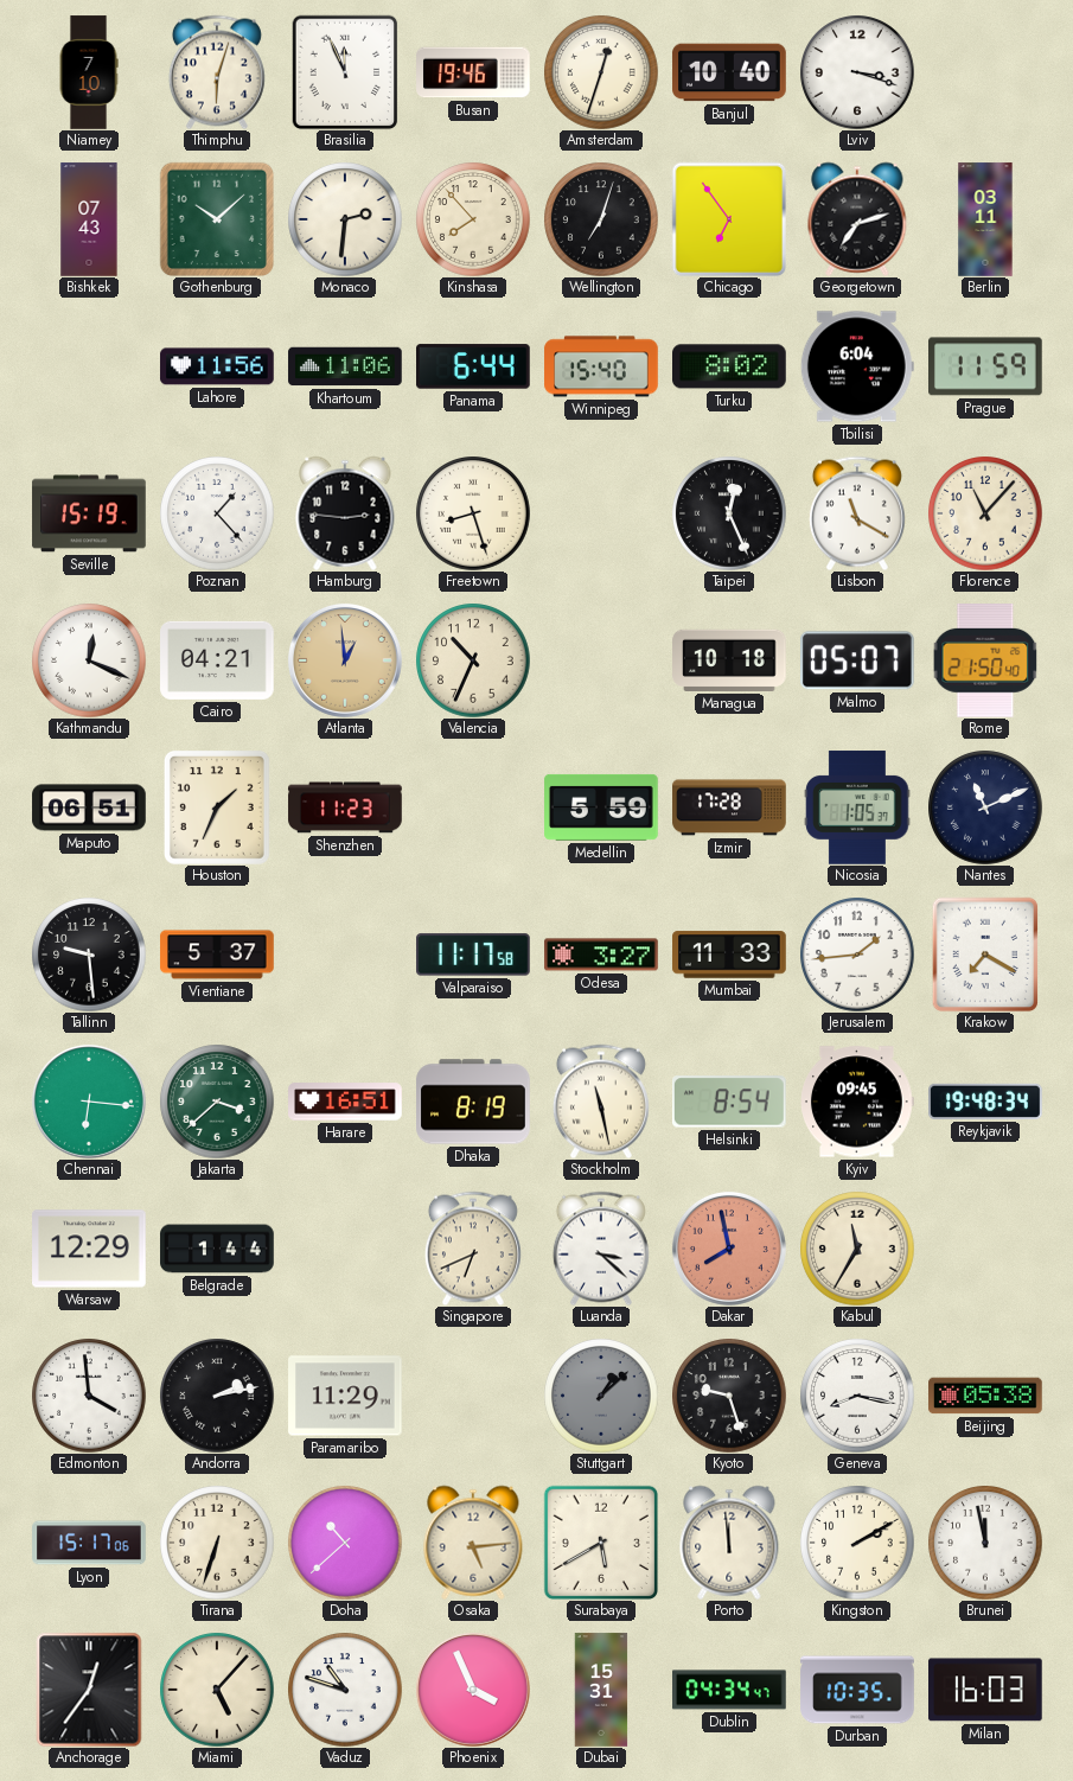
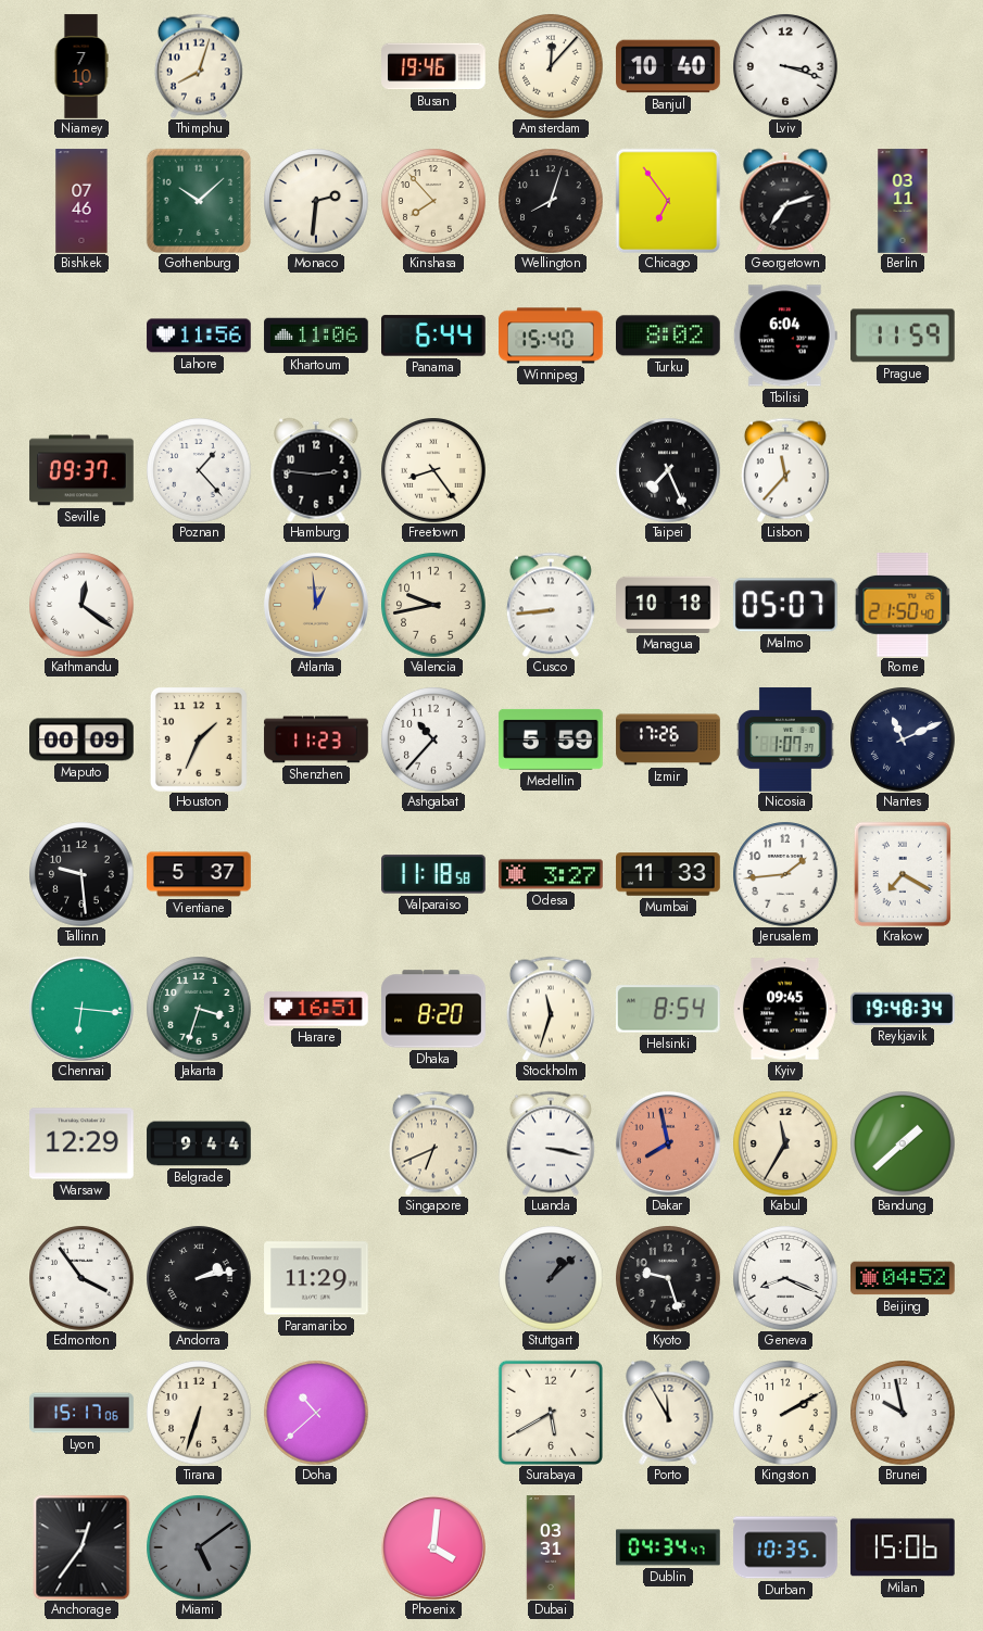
Thimphu: 6:03 -> 8:03
Brasilia: 11:56 -> none
Amsterdam: 12:33 -> 12:07
Bishkek: 07:43 -> 07:46
Wellington: 7:03 -> 8:03
Seville: 15:19 -> 09:37
Freetown: 8:27 -> 8:24
Taipei: 12:26 -> 7:26
Lisbon: 11:20 -> 11:37
Florence: 11:07 -> none
Kathmandu: 12:19 -> 12:21
Cairo: 04:21 -> none
Valencia: 10:34 -> 9:43
Cusco: none -> 8:44
Maputo: 06:51 -> 00:09
Ashgabat: none -> 10:37
Izmir: 17:28 -> 17:26
Nicosia: 1:05 -> 1:07
Valparaiso: 11:17 -> 11:18
Jakarta: 3:38 -> 3:33
Dhaka: 8:19 -> 8:20
Stockholm: 11:28 -> 11:33
Belgrade: 1:44 -> 9:44
Luanda: 3:22 -> 3:17
Bandung: none -> 1:38
Edmonton: 3:59 -> 3:54
Geneva: 8:17 -> 8:19
Beijing: 05:38 -> 04:52
Osaka: 5:14 -> none
Porto: 11:59 -> 11:55
Brunei: 11:58 -> 9:58
Miami: 5:07 -> 5:09
Miami dial: cream -> grey
Vaduz: 10:48 -> none
Phoenix: 3:56 -> 4:01
Dubai: 15:31 -> 03:31
Milan: 16:03 -> 15:06
